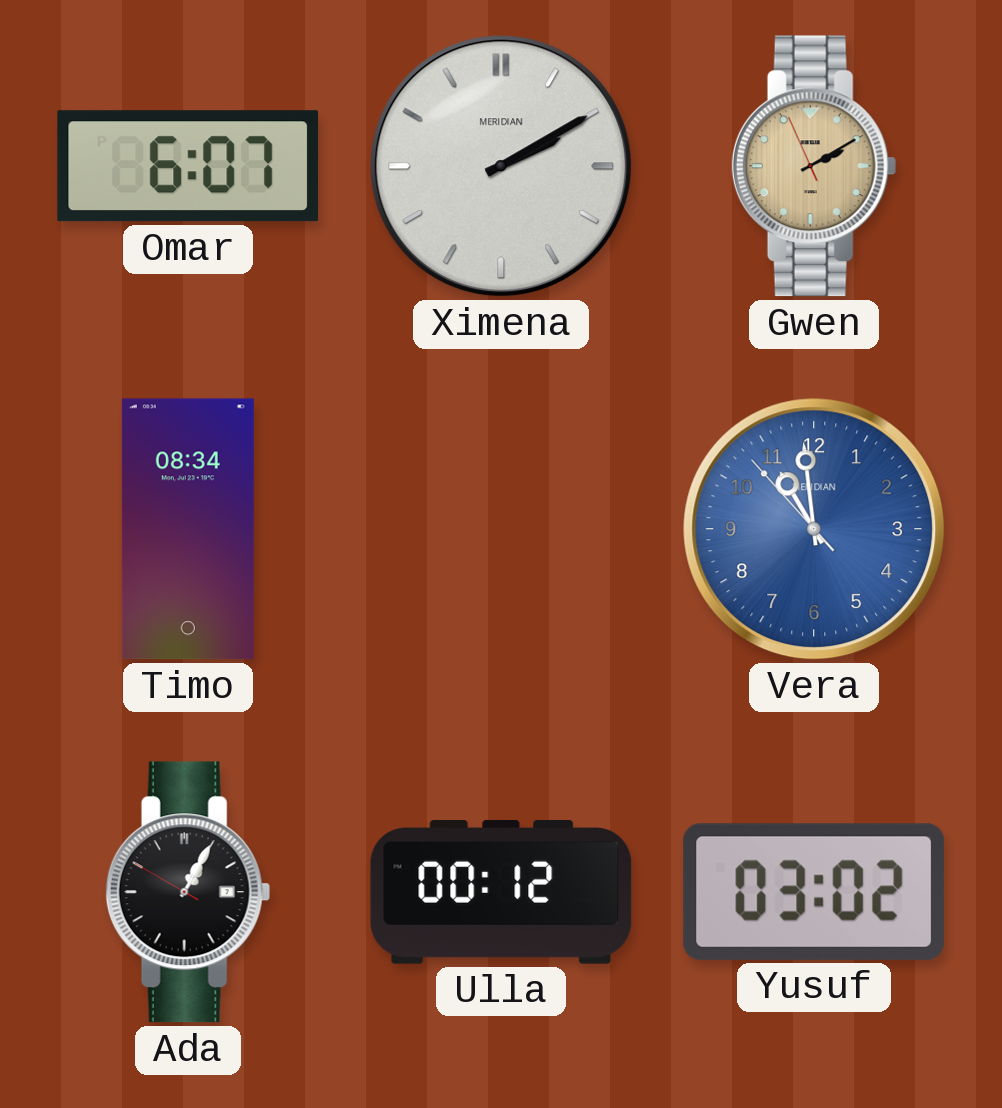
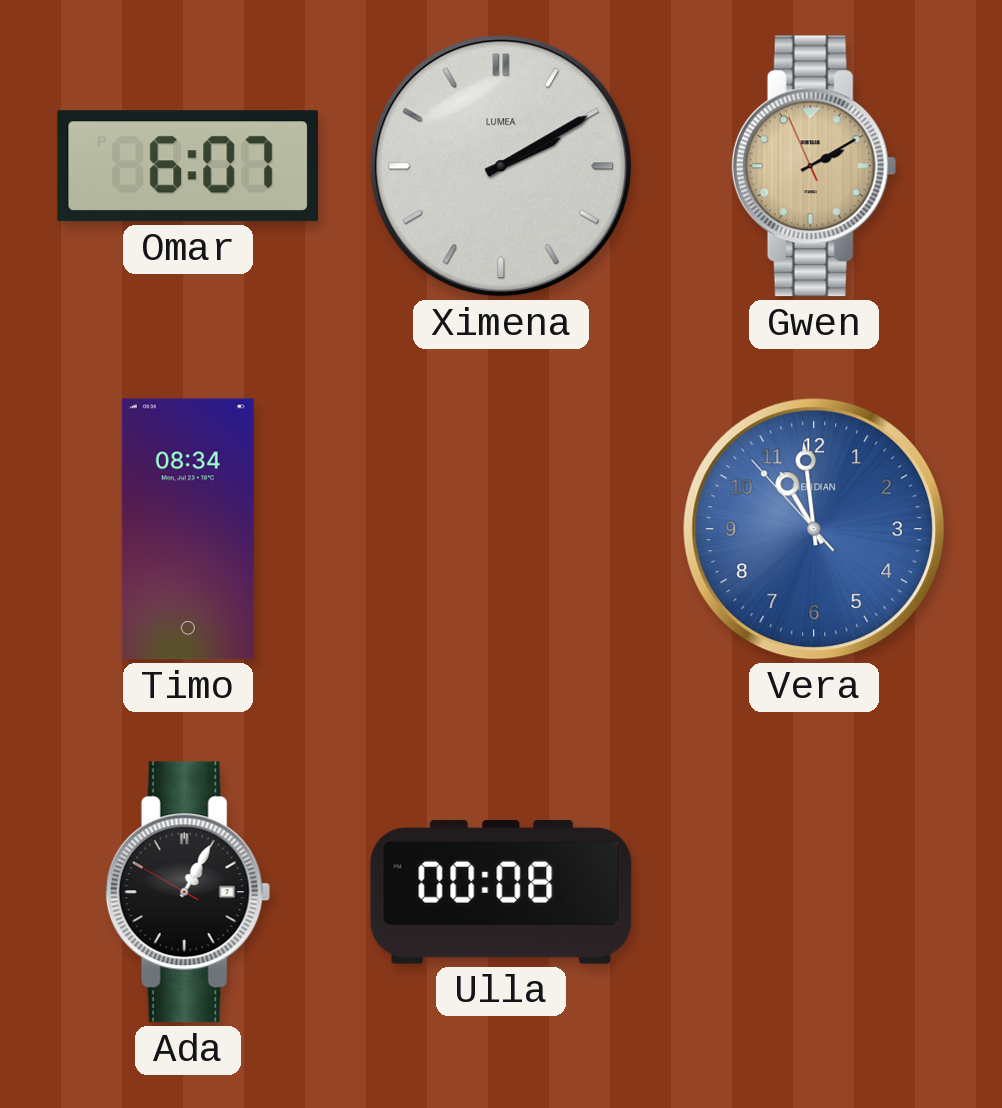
Ximena brand: MERIDIAN -> LUMEA
Ulla: 00:12 -> 00:08
Yusuf: 03:02 -> none
